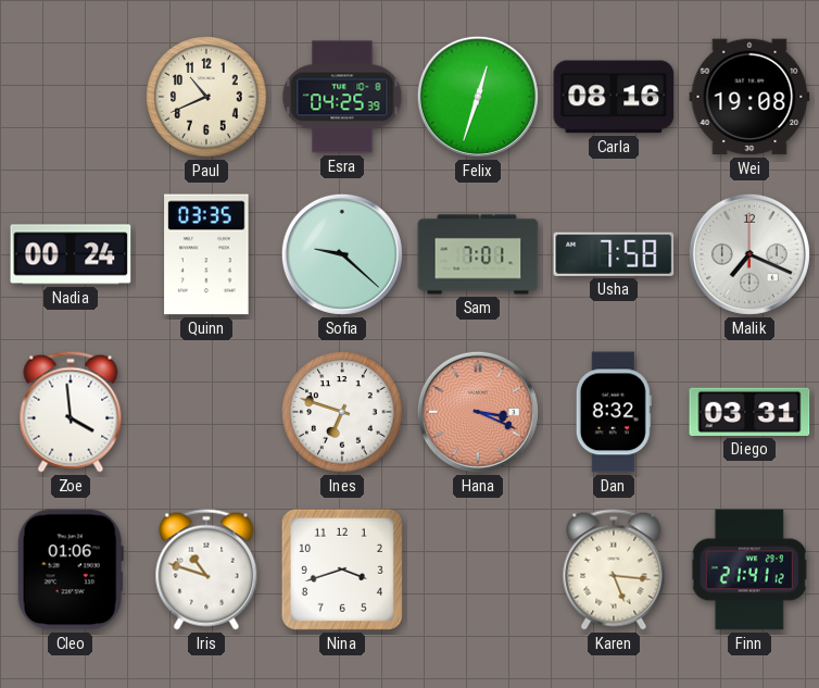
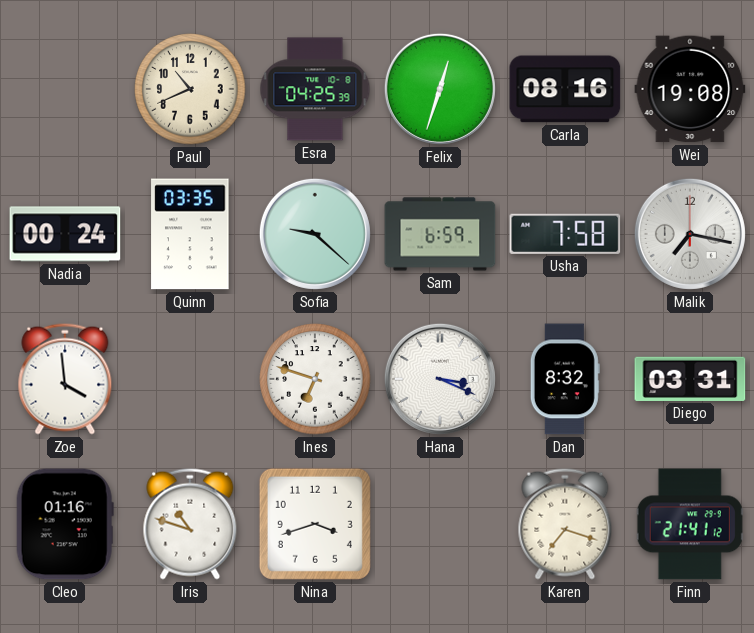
Sam: 7:01 -> 6:59
Malik: 7:19 -> 7:17
Hana dial: salmon -> white
Cleo: 01:06 -> 01:16
Karen: 5:16 -> 7:18
